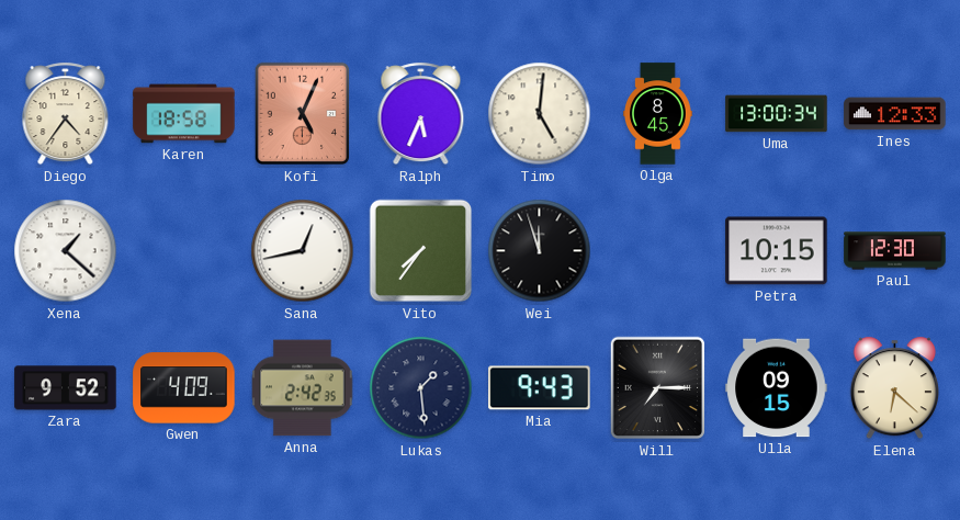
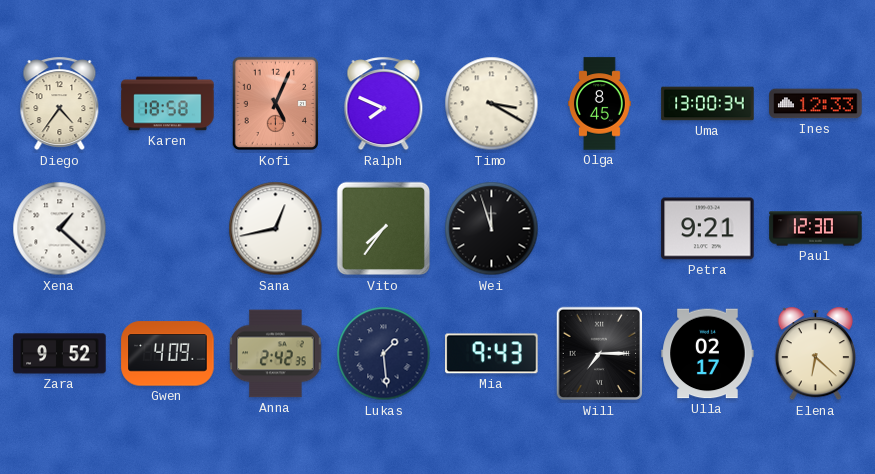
Ralph: 5:34 -> 7:49
Timo: 5:01 -> 3:20
Petra: 10:15 -> 9:21
Ulla: 09:15 -> 02:17
